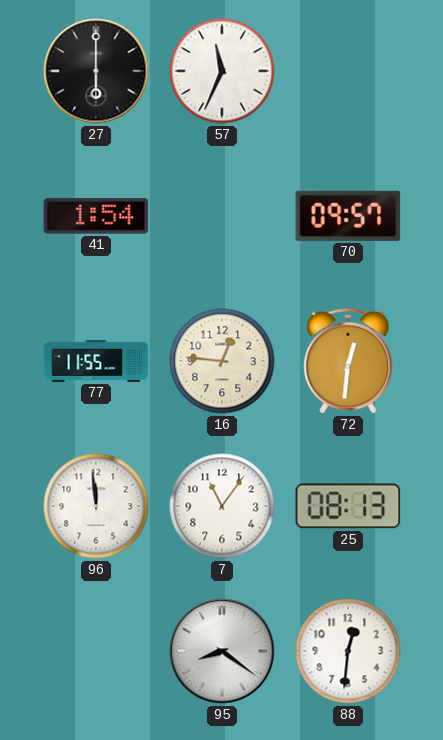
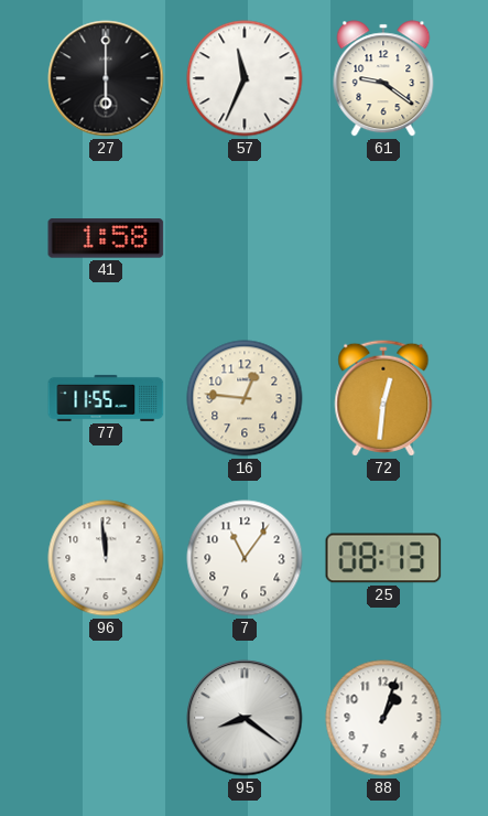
61: none -> 9:21
41: 1:54 -> 1:58
70: 09:57 -> none
88: 12:31 -> 1:03
